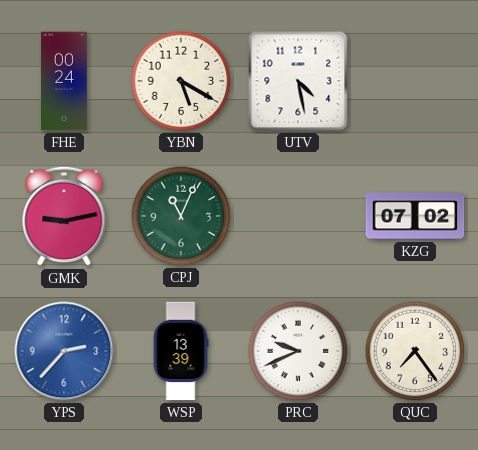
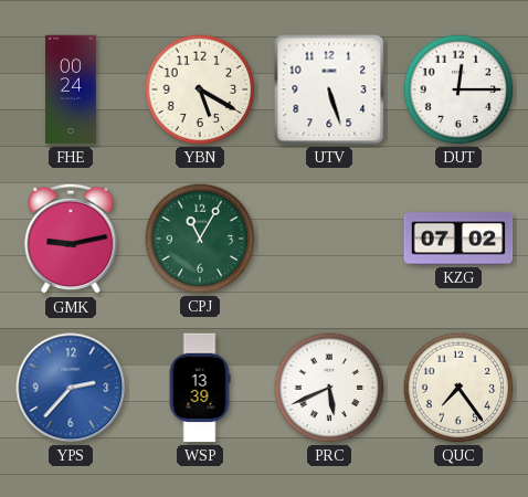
UTV: 4:28 -> 5:27
DUT: none -> 12:15
CPJ: 11:04 -> 11:05
PRC: 9:41 -> 5:41
